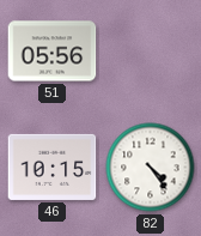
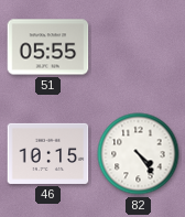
51: 05:56 -> 05:55
